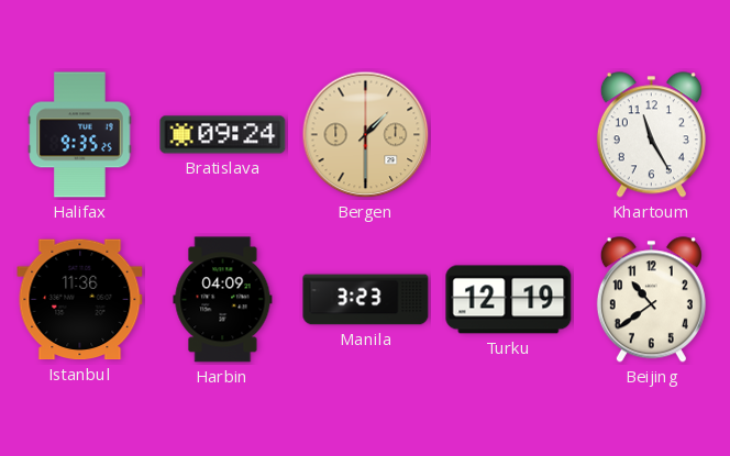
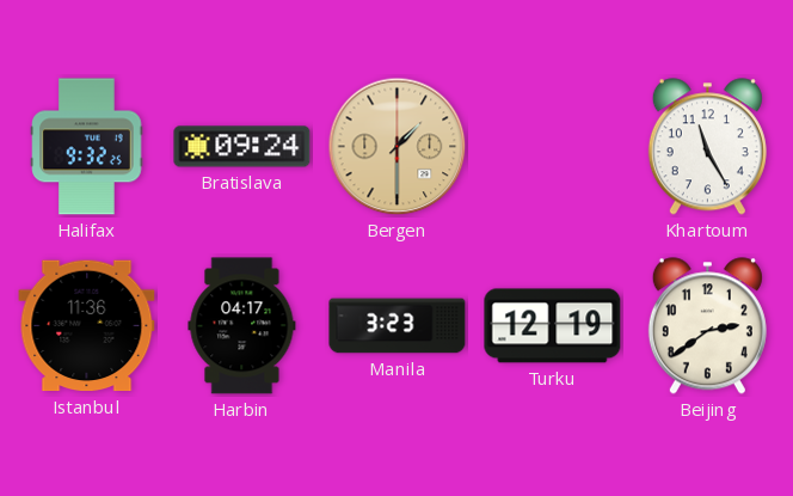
Halifax: 9:35 -> 9:32
Harbin: 04:09 -> 04:17
Beijing: 10:39 -> 2:39
